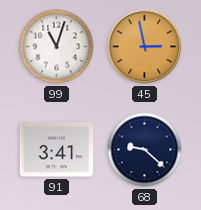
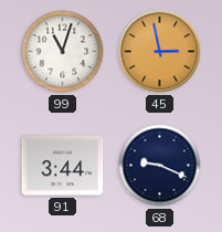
91: 3:41 -> 3:44
68: 9:22 -> 9:19
